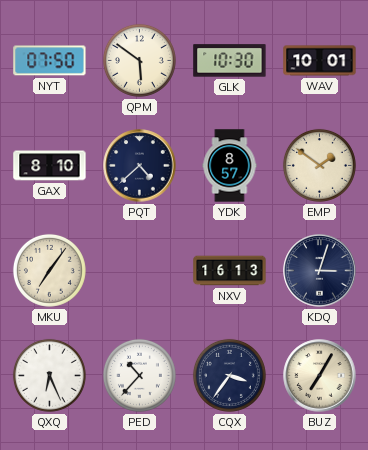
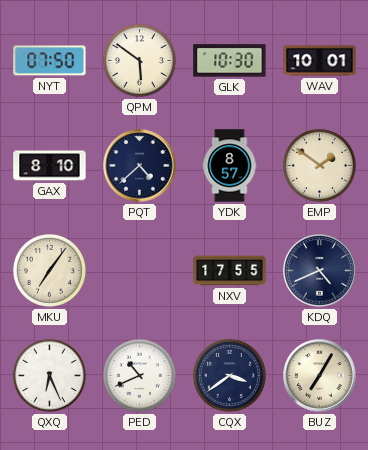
NXV: 16:13 -> 17:55
KDQ: 3:03 -> 4:41
PED: 10:37 -> 10:41
CQX: 3:36 -> 3:39
